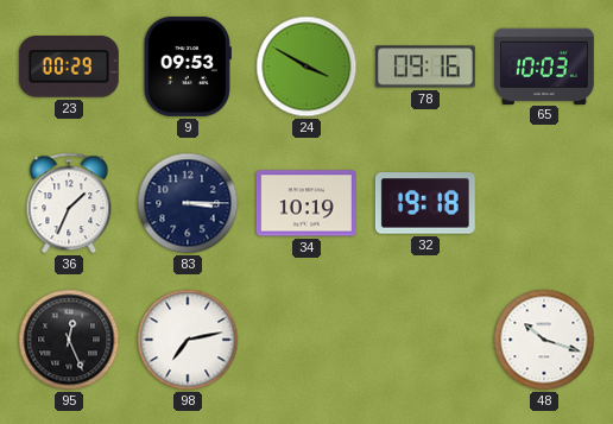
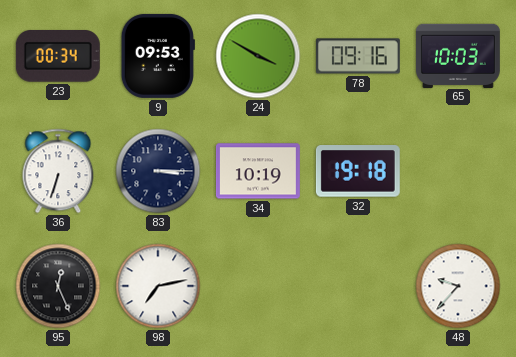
23: 00:29 -> 00:34
36: 1:34 -> 6:33
48: 10:18 -> 9:37
